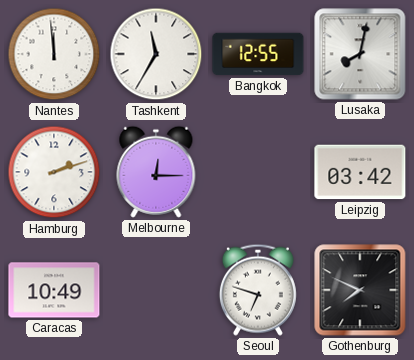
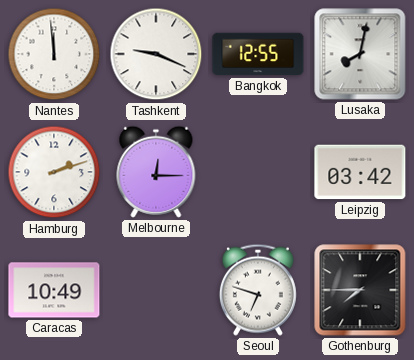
Tashkent: 11:35 -> 9:19
Gothenburg: 7:49 -> 7:45
